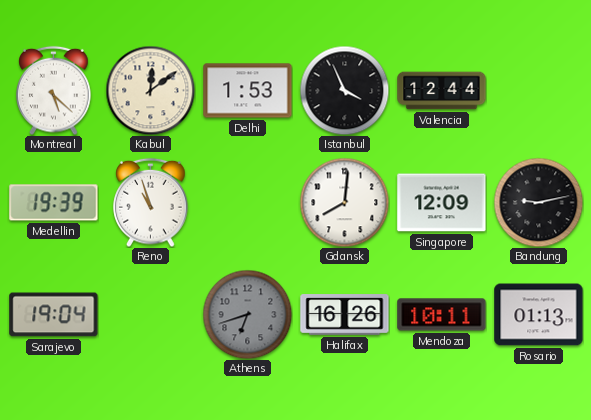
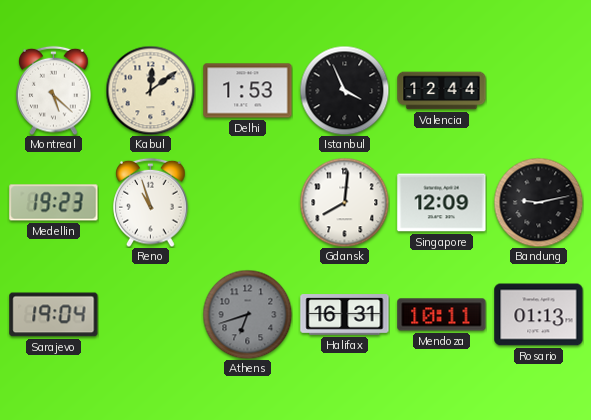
Medellin: 19:39 -> 19:23
Halifax: 16:26 -> 16:31
